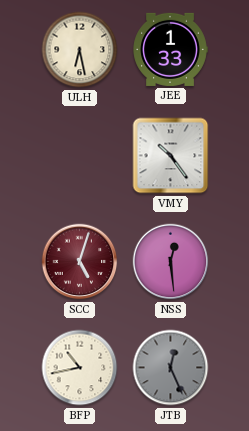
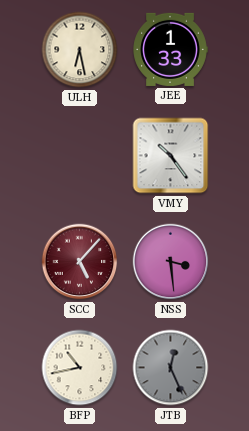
SCC: 5:03 -> 5:07
NSS: 12:29 -> 3:29
